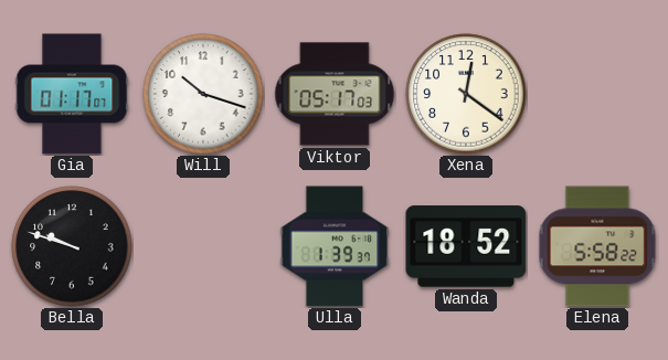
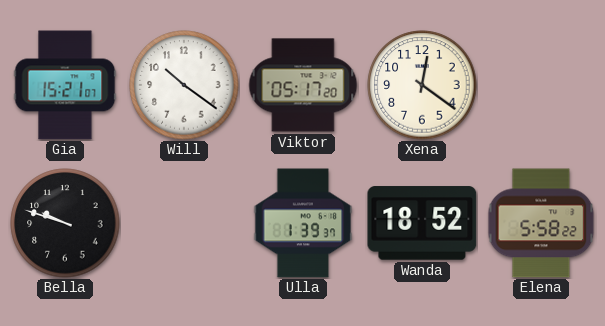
Gia: 01:17 -> 15:21
Will: 10:18 -> 10:21
Viktor: 05:17:03 -> 05:17:20
